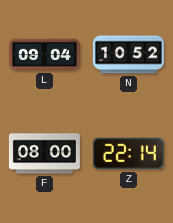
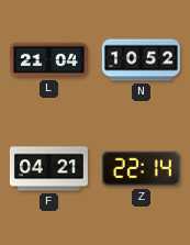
L: 09:04 -> 21:04
F: 08:00 -> 04:21
